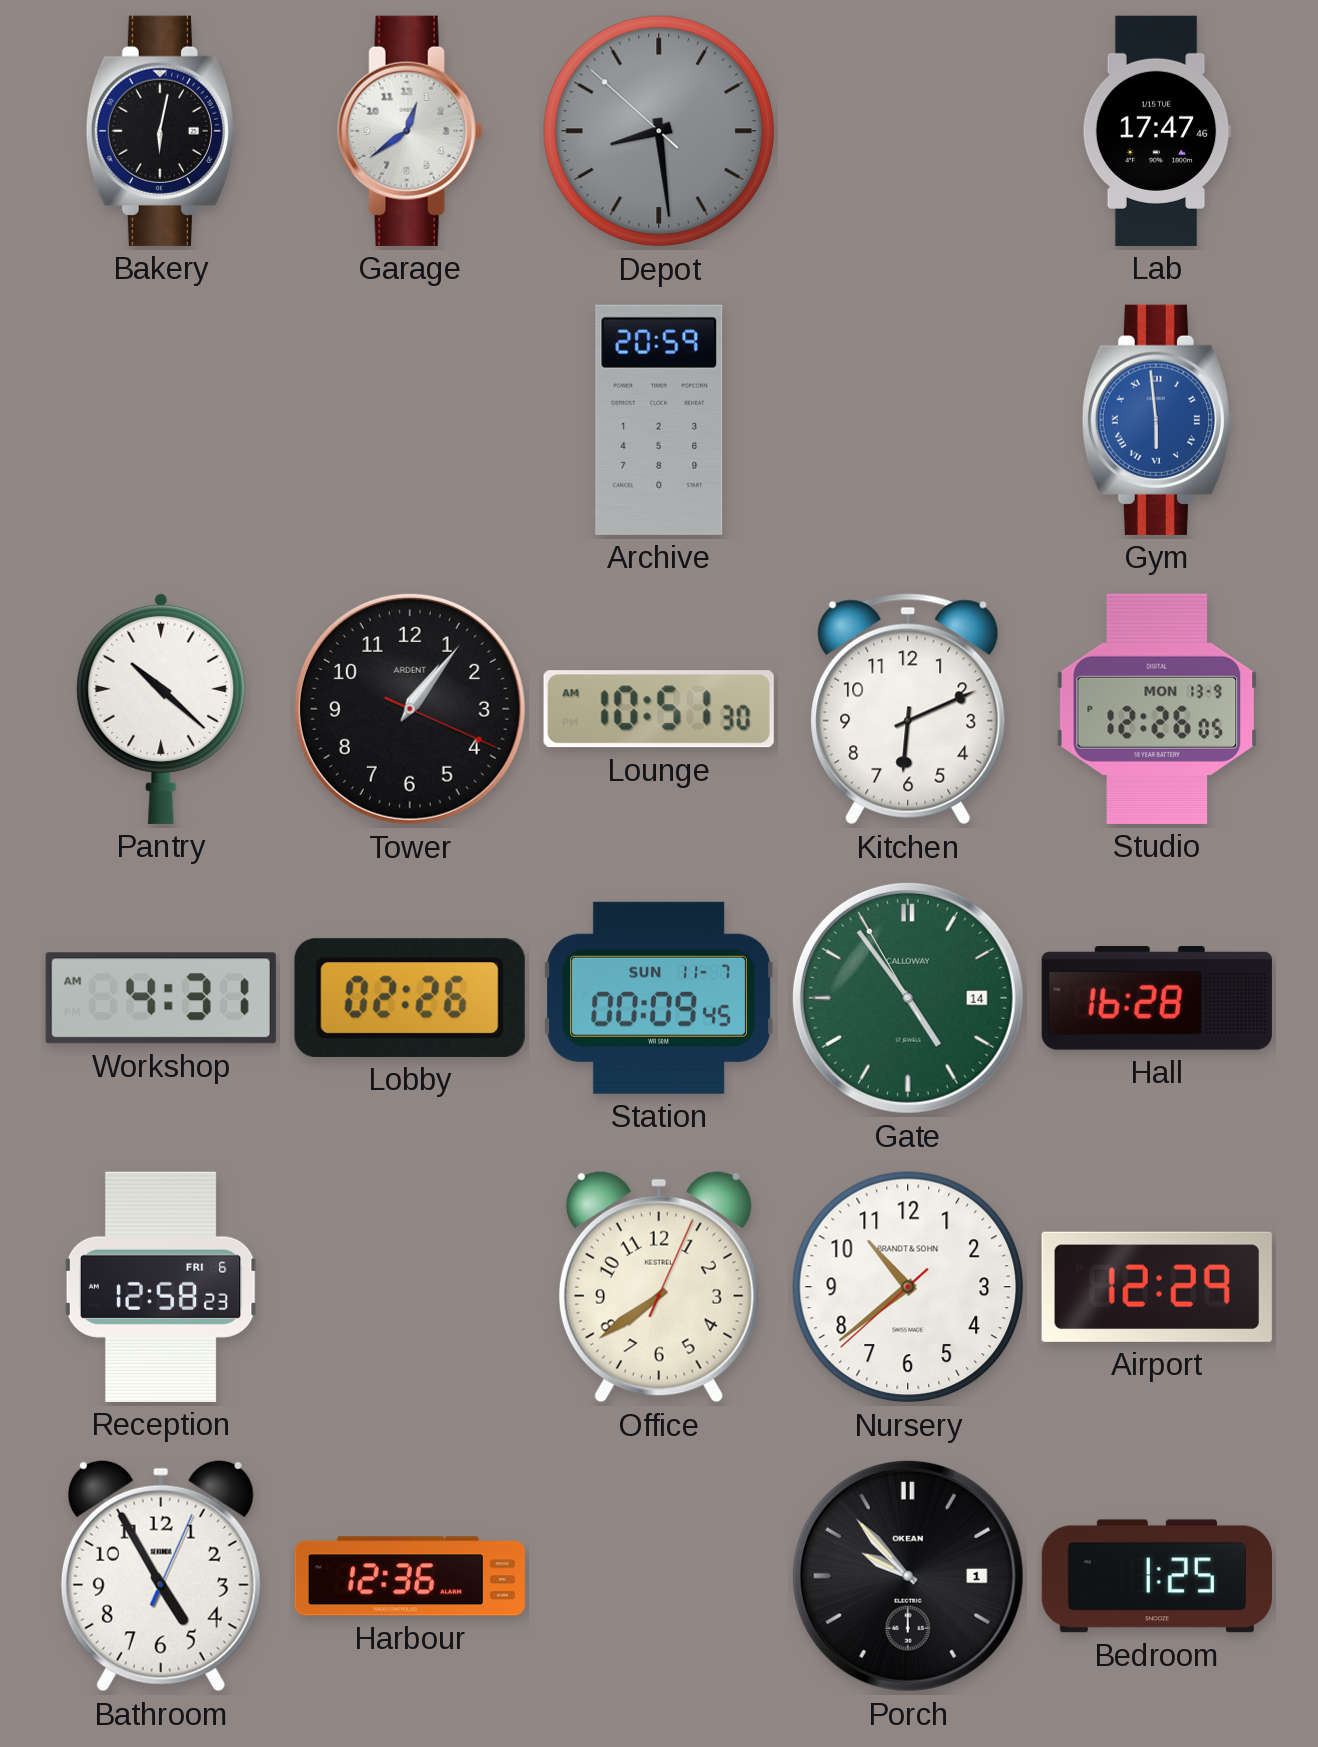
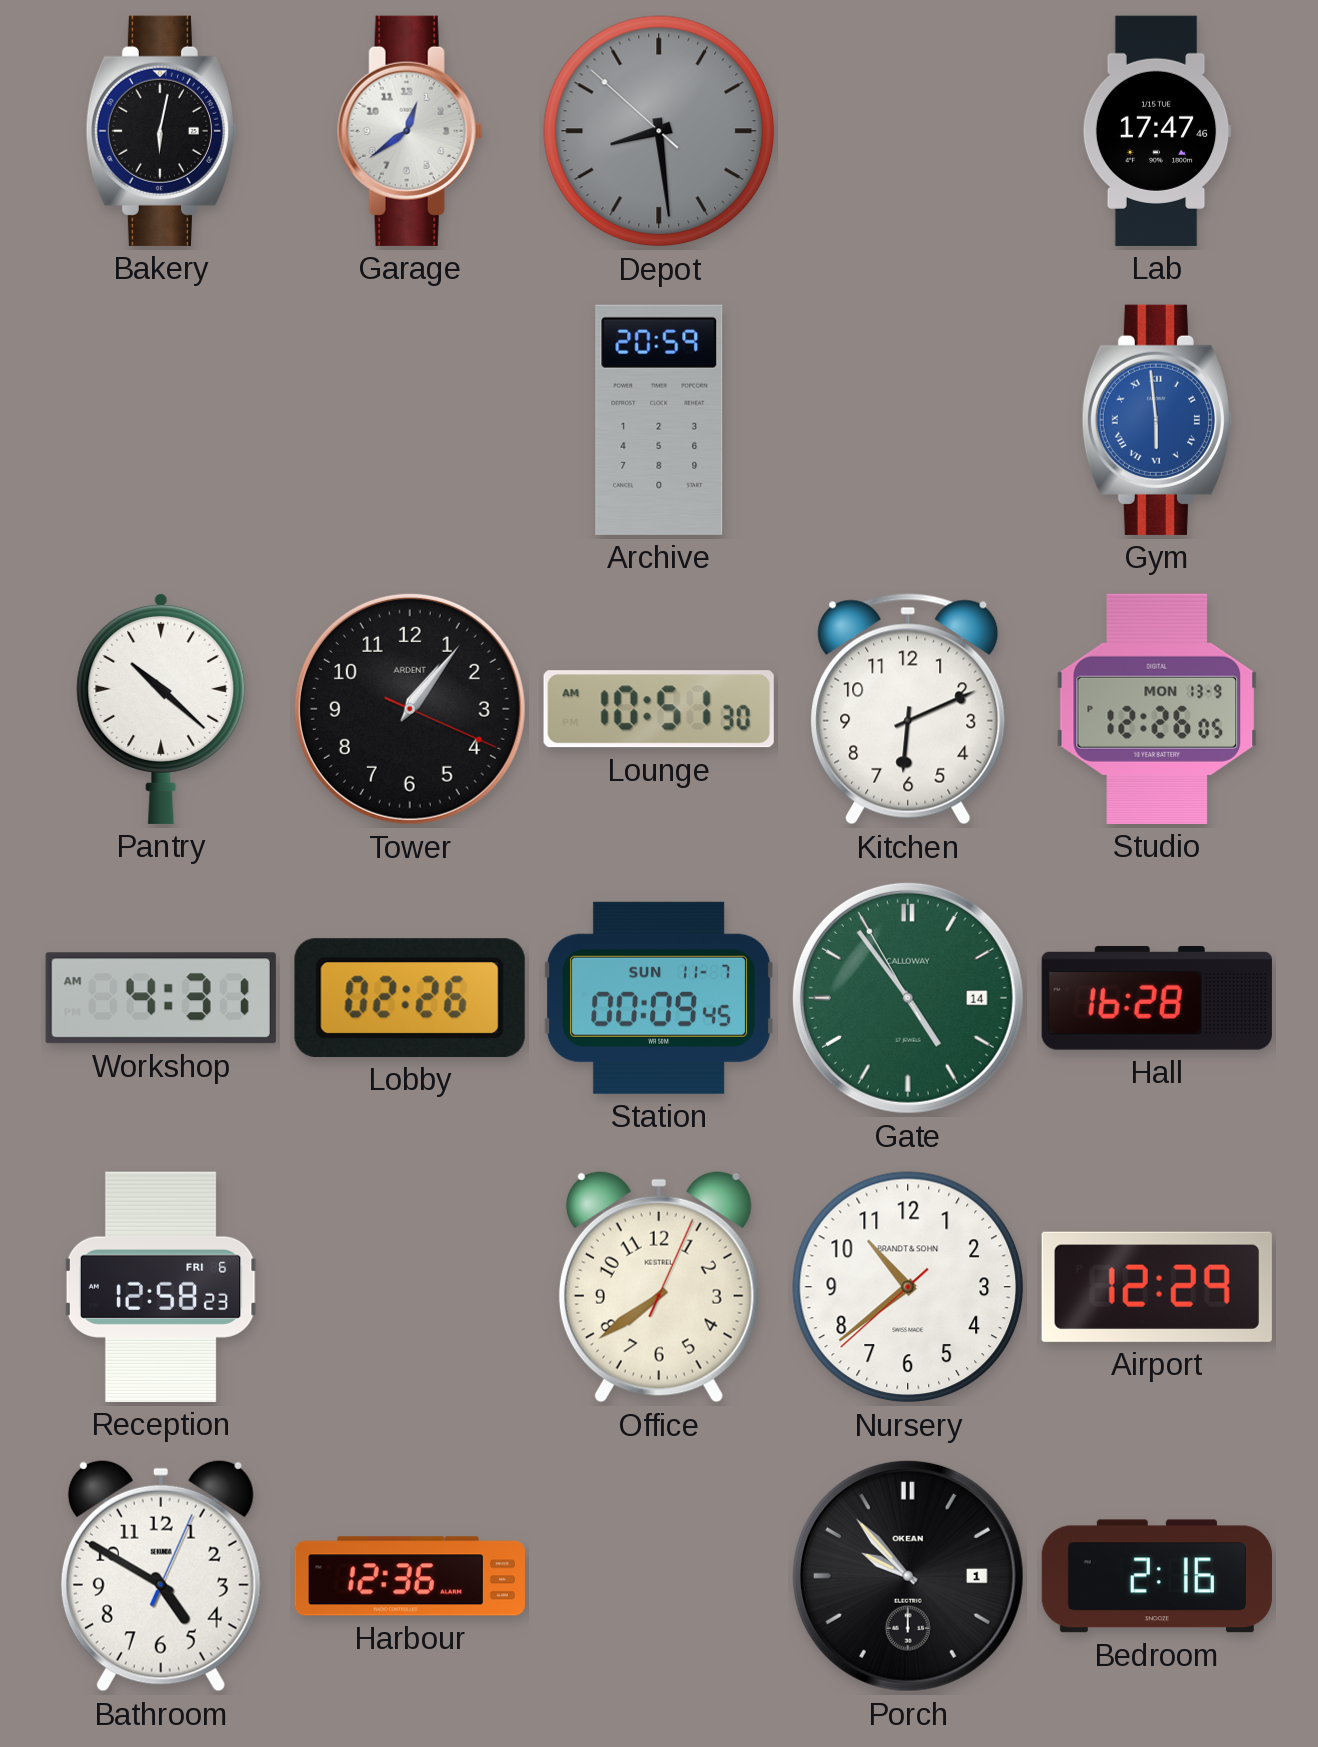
Bathroom: 4:55 -> 4:50
Bedroom: 1:25 -> 2:16
